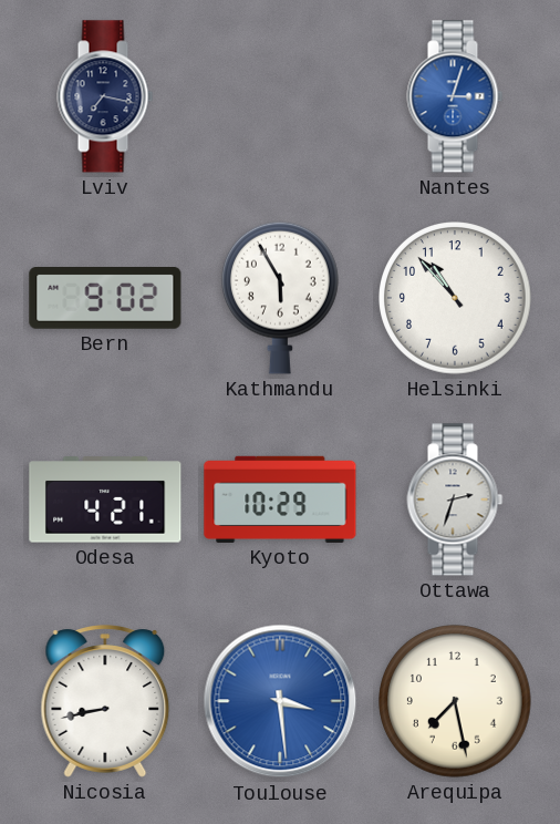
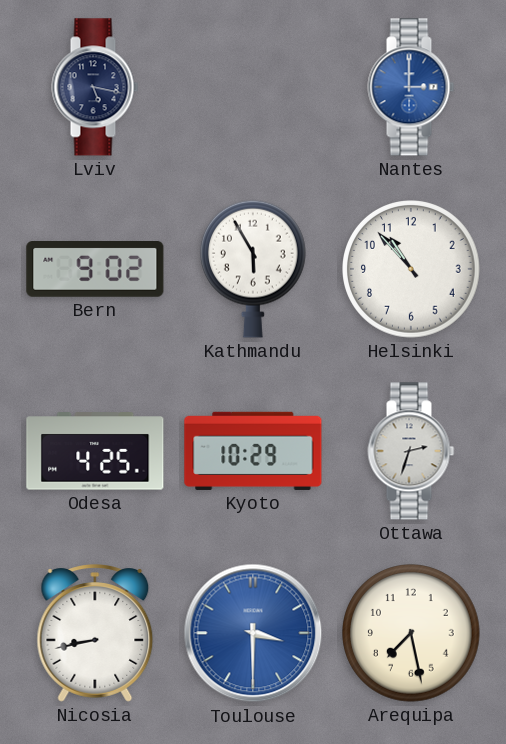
Lviv: 7:17 -> 5:17
Nantes: 3:03 -> 3:00
Odesa: 4:21 -> 4:25
Toulouse: 3:29 -> 3:30
